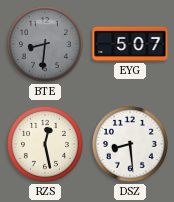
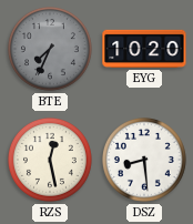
BTE: 8:31 -> 7:34
EYG: 5:07 -> 10:20
